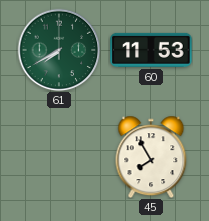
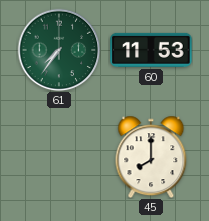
61: 7:40 -> 7:36
45: 7:55 -> 8:00
